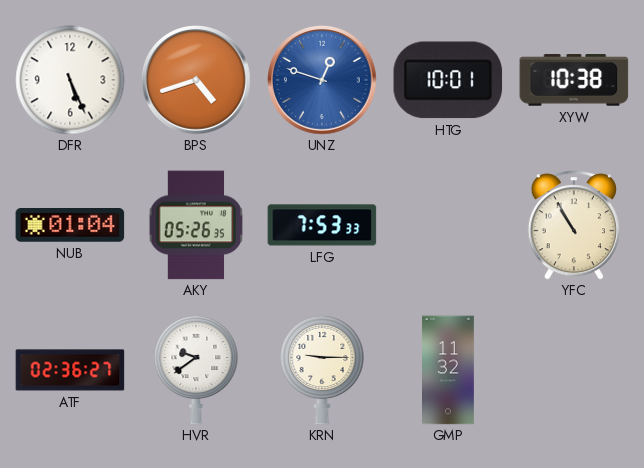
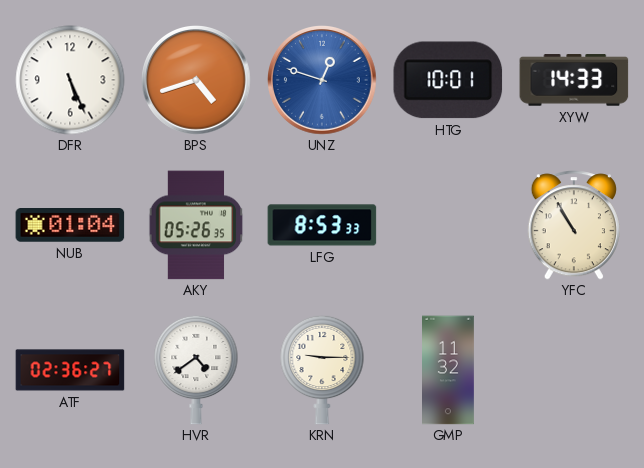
XYW: 10:38 -> 14:33
LFG: 7:53 -> 8:53
HVR: 9:39 -> 4:39
